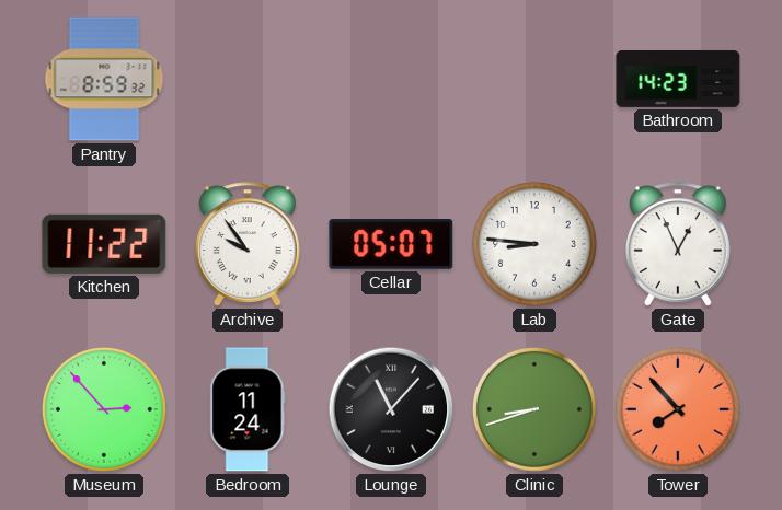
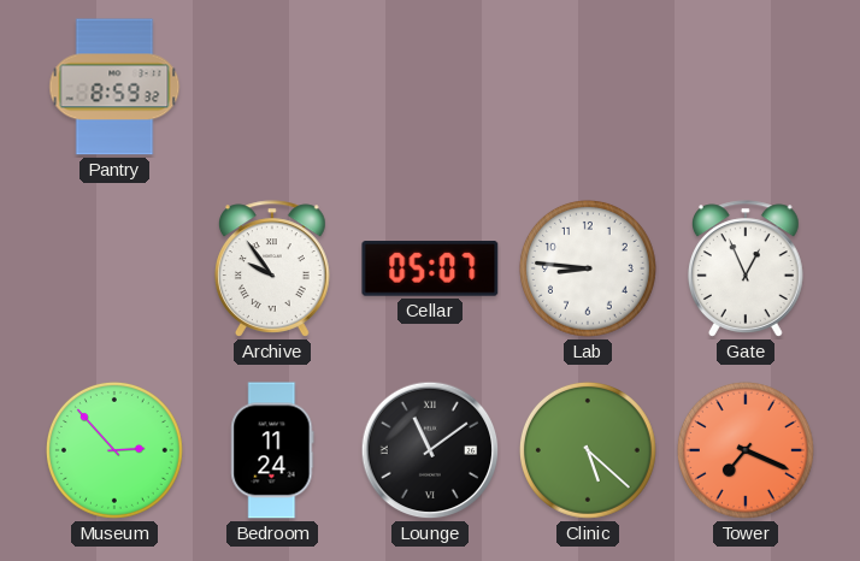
Bathroom: 14:23 -> none
Kitchen: 11:22 -> none
Lounge: 11:07 -> 11:09
Clinic: 8:42 -> 5:22
Tower: 7:53 -> 7:19
